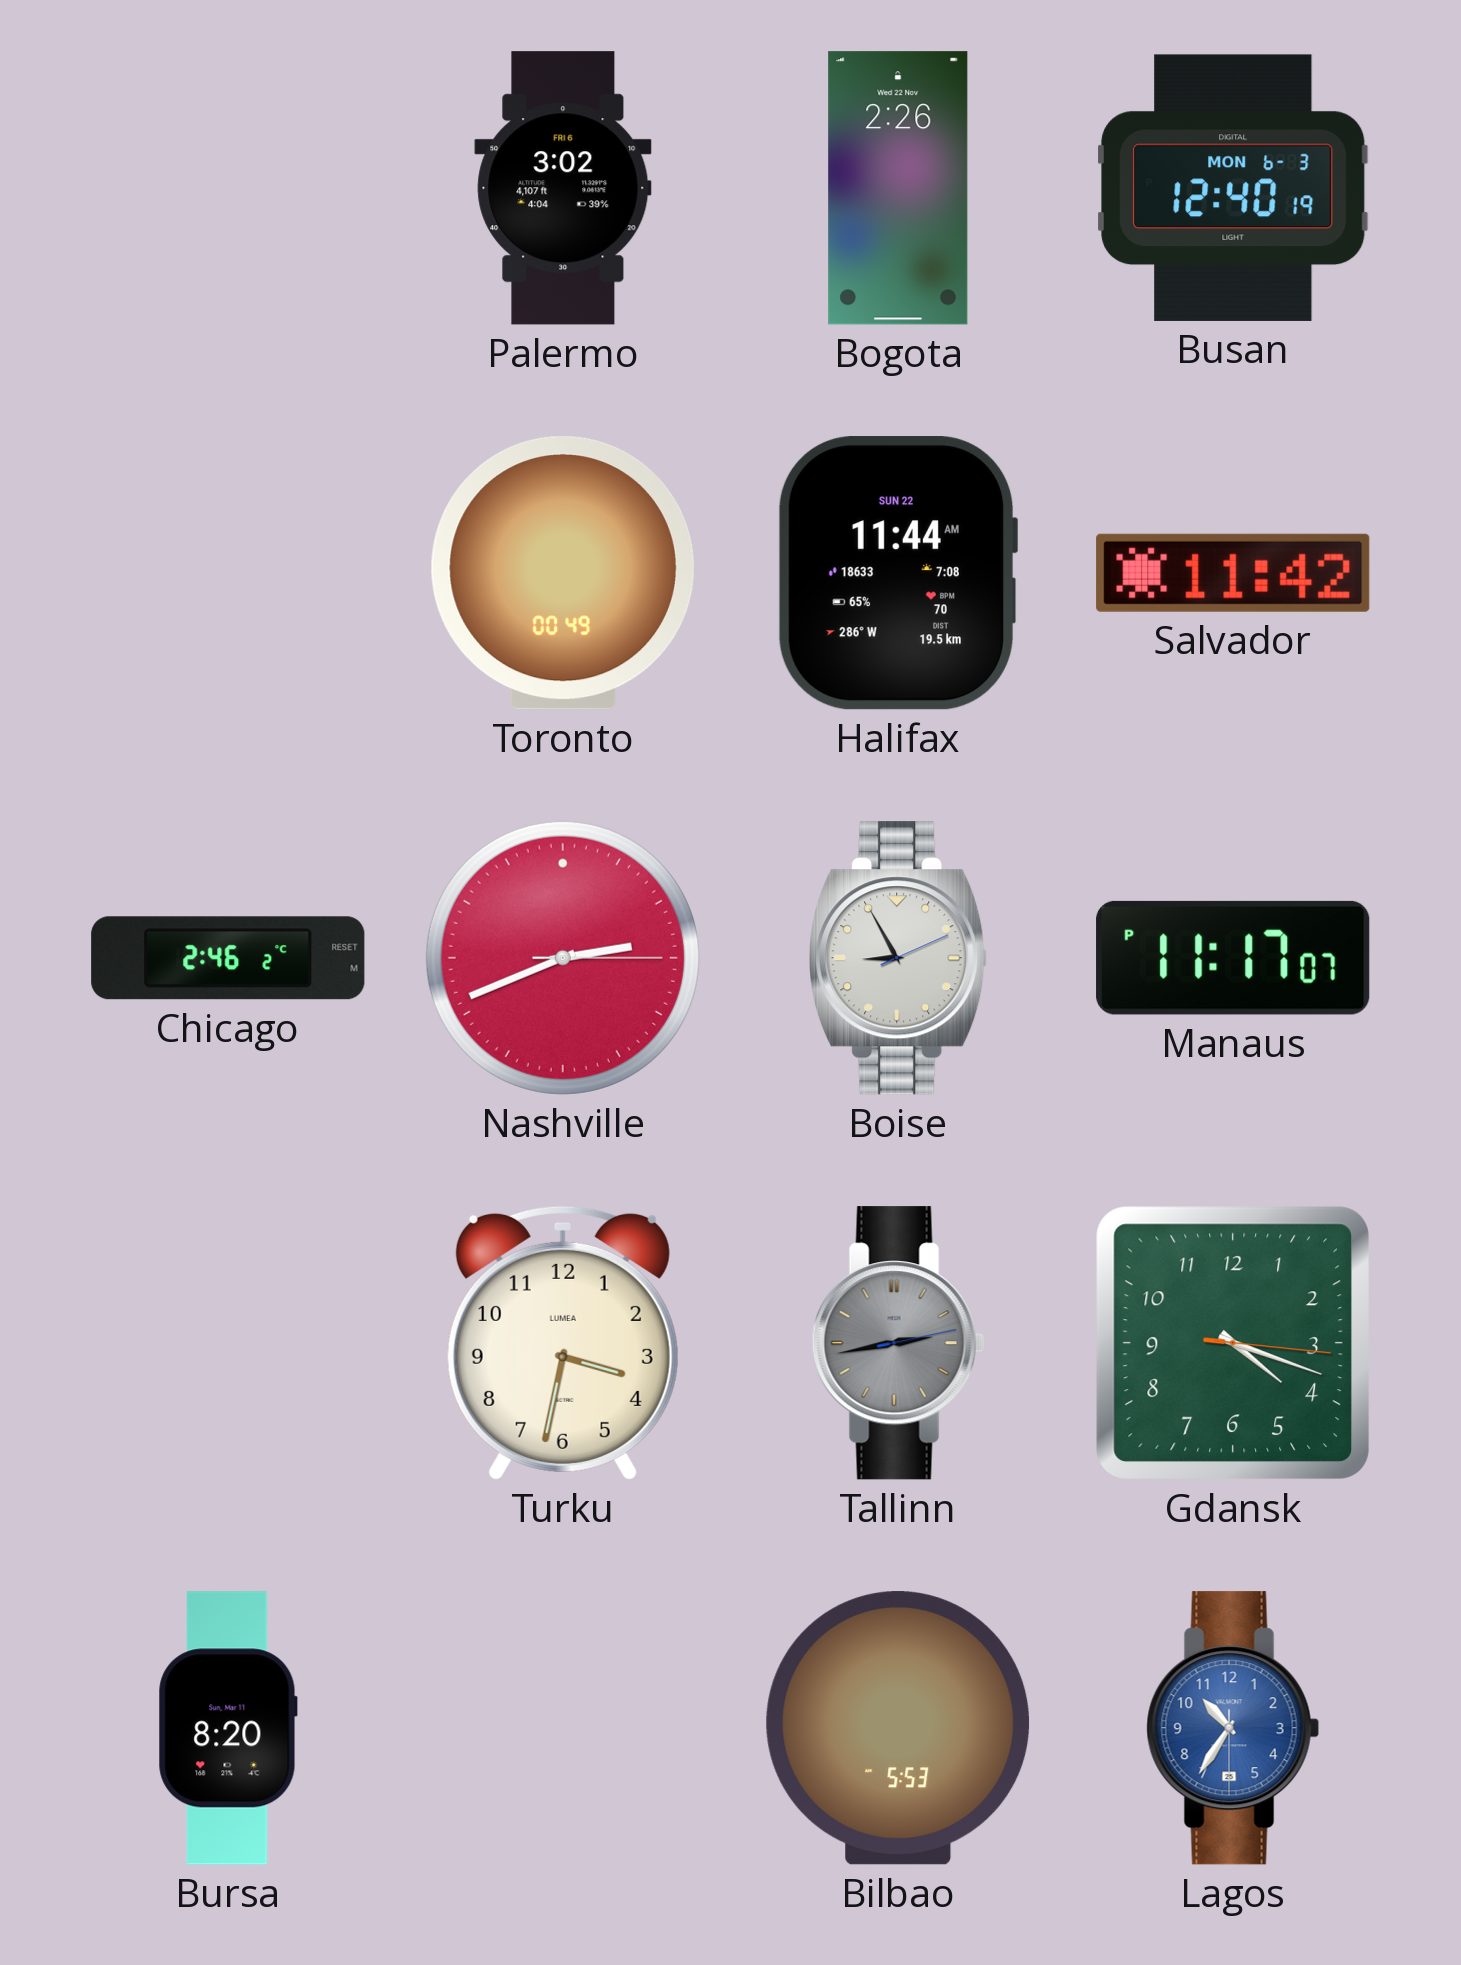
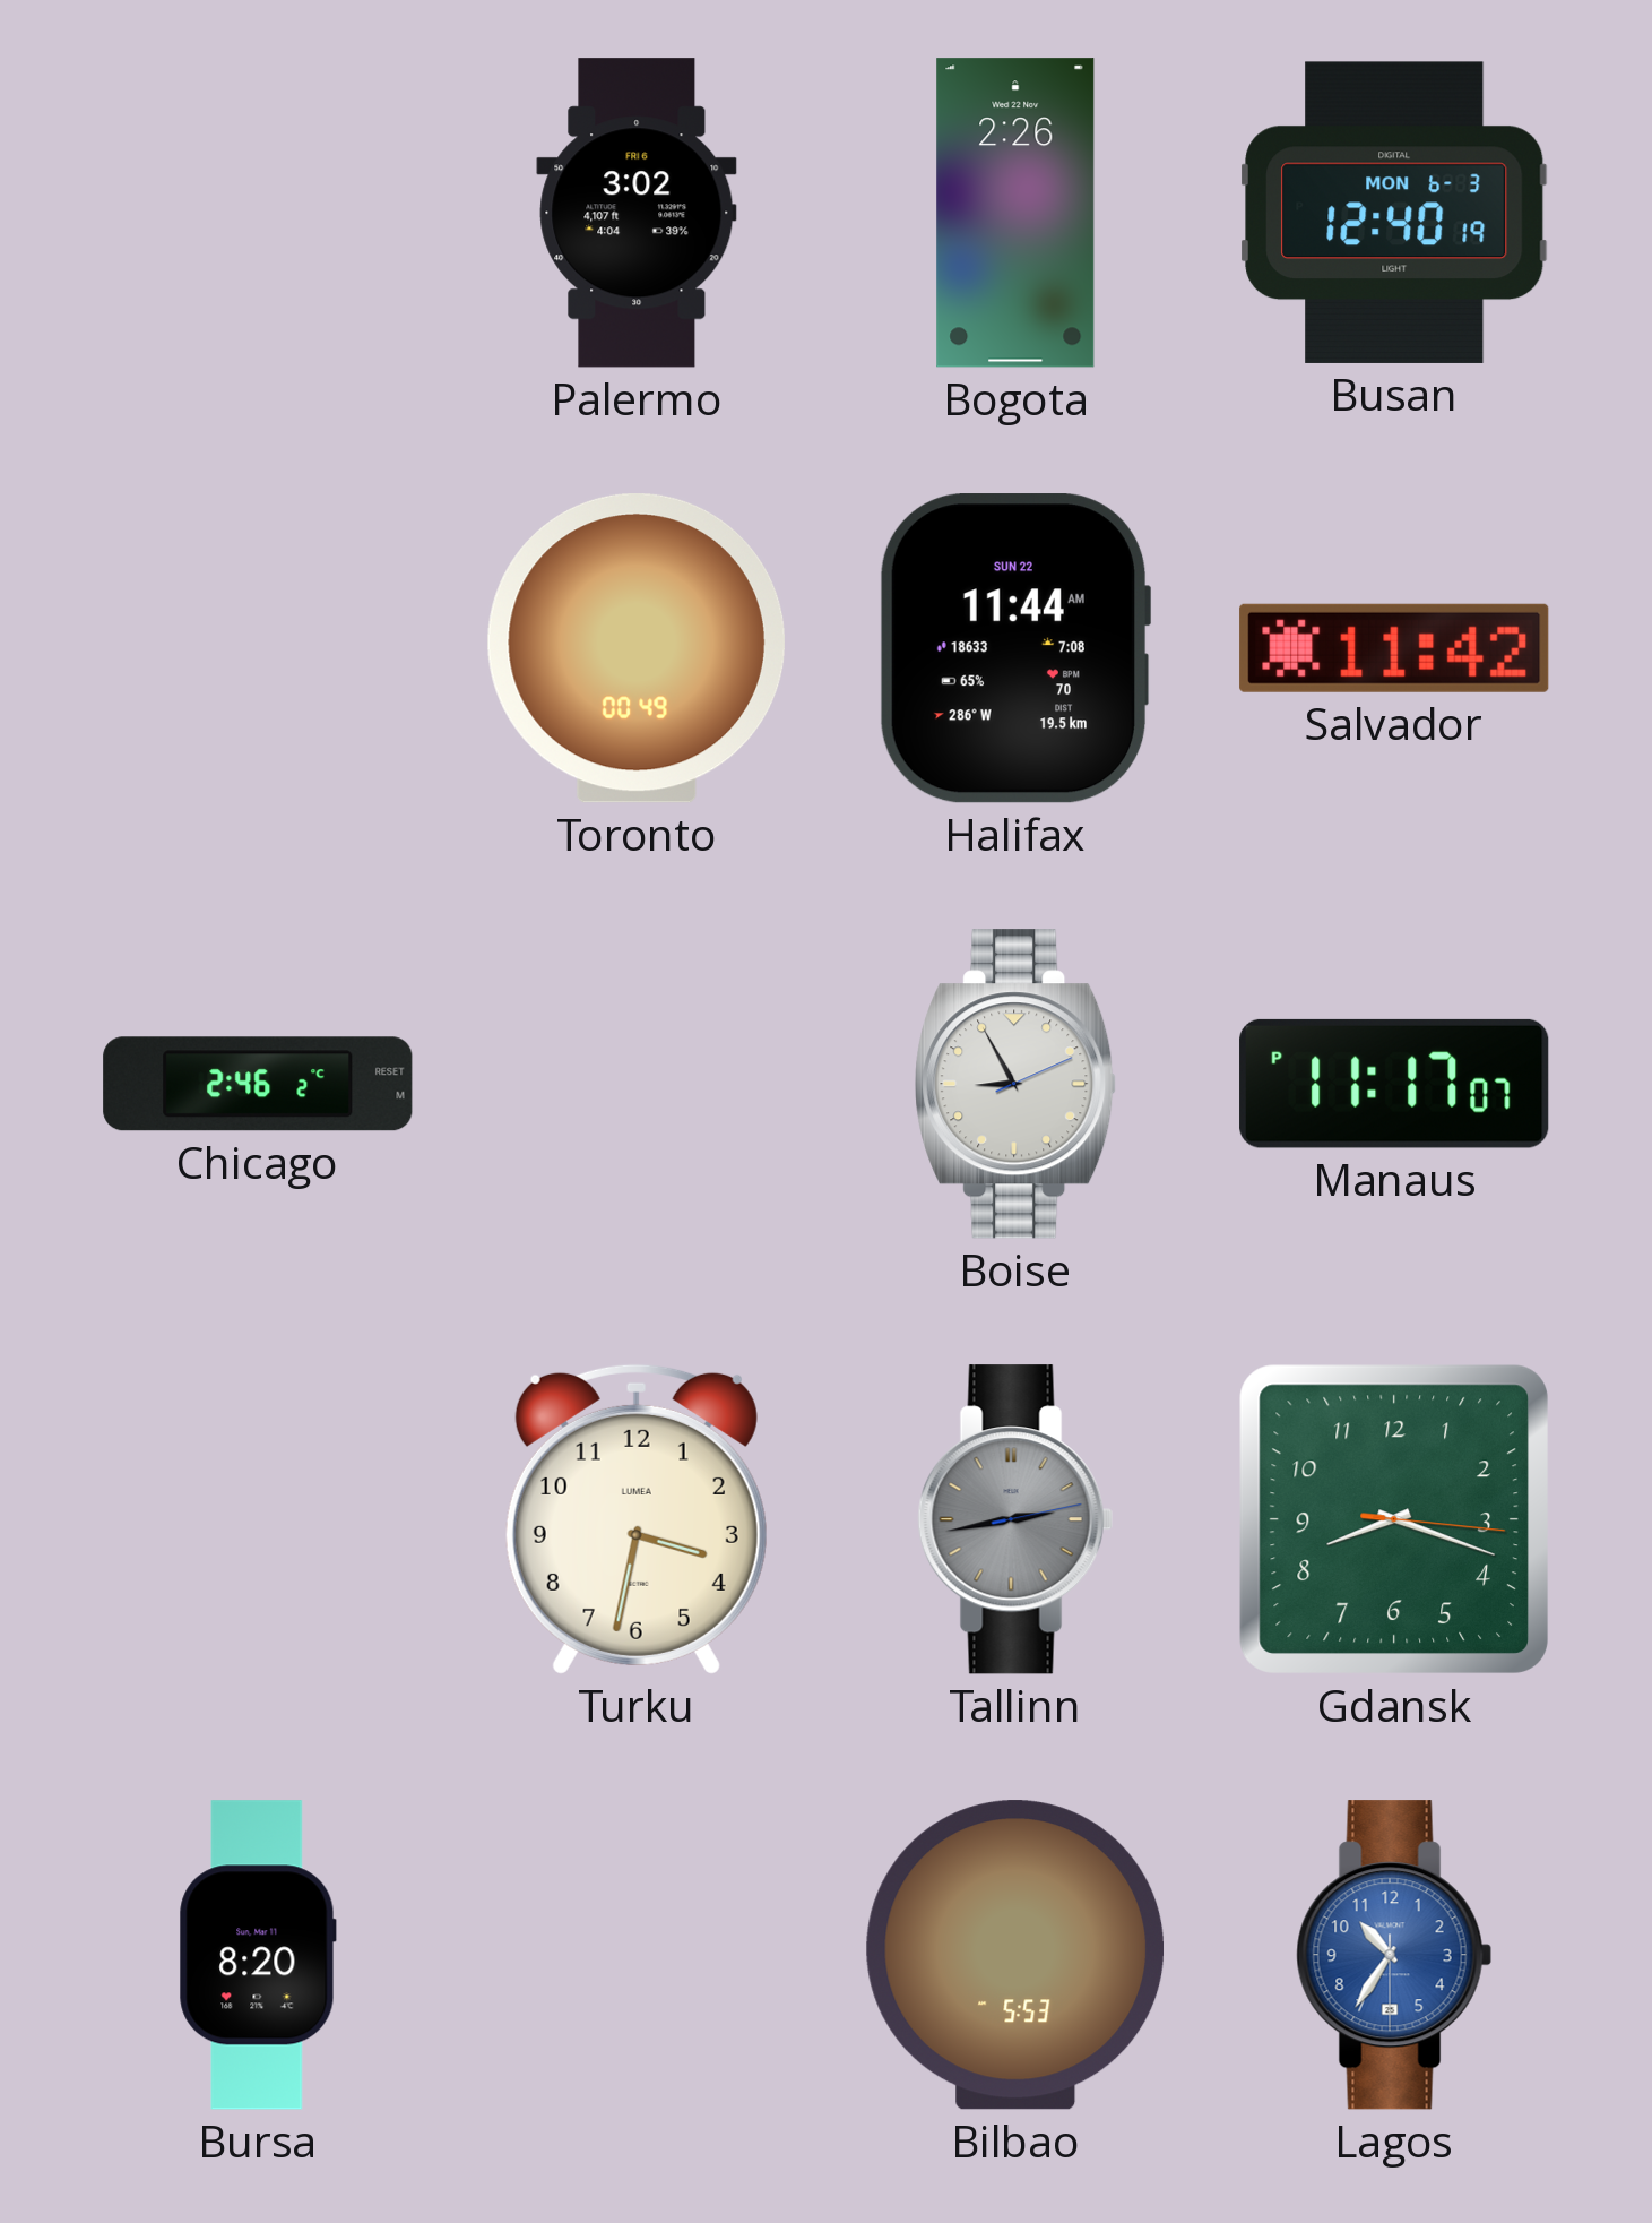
Nashville: 2:41 -> none
Gdansk: 4:18 -> 8:18
